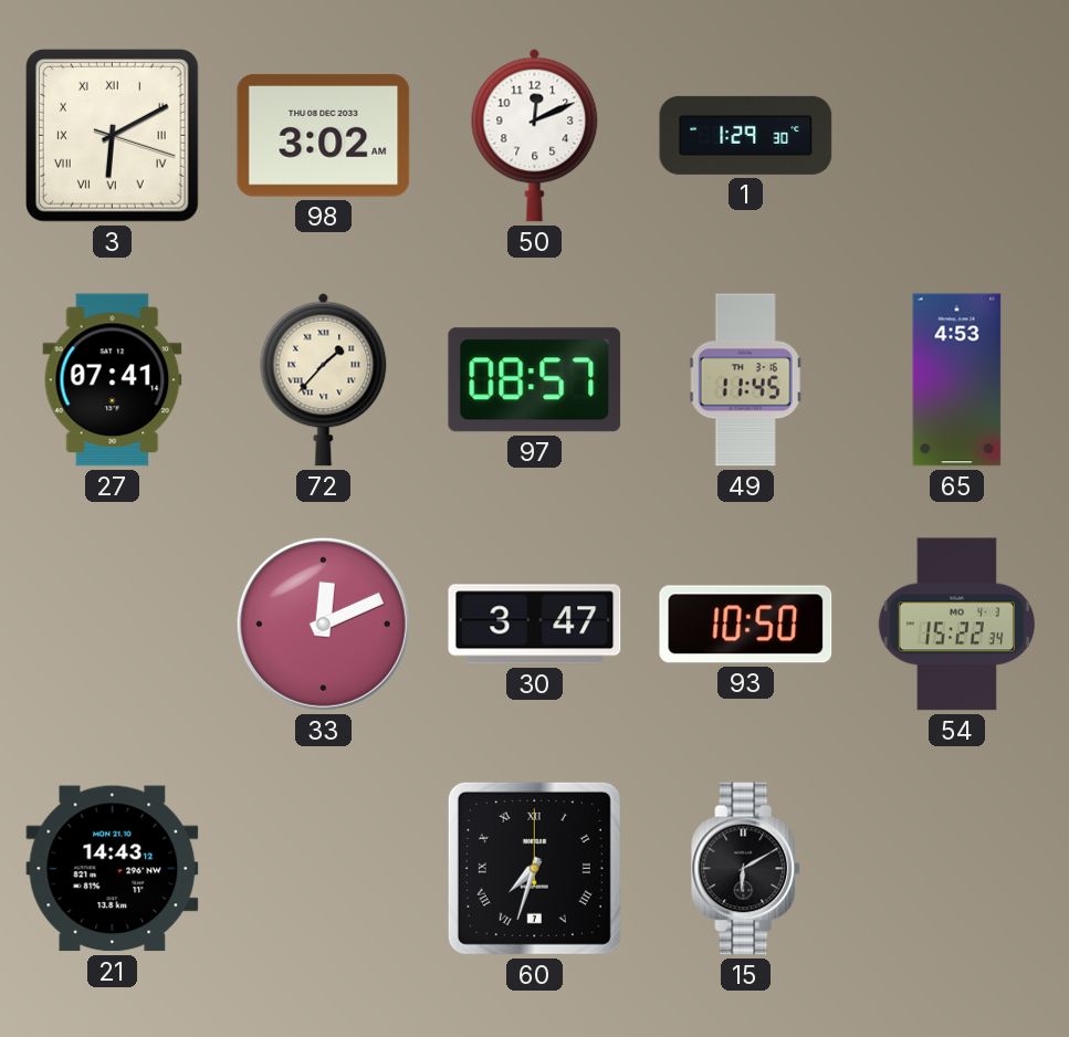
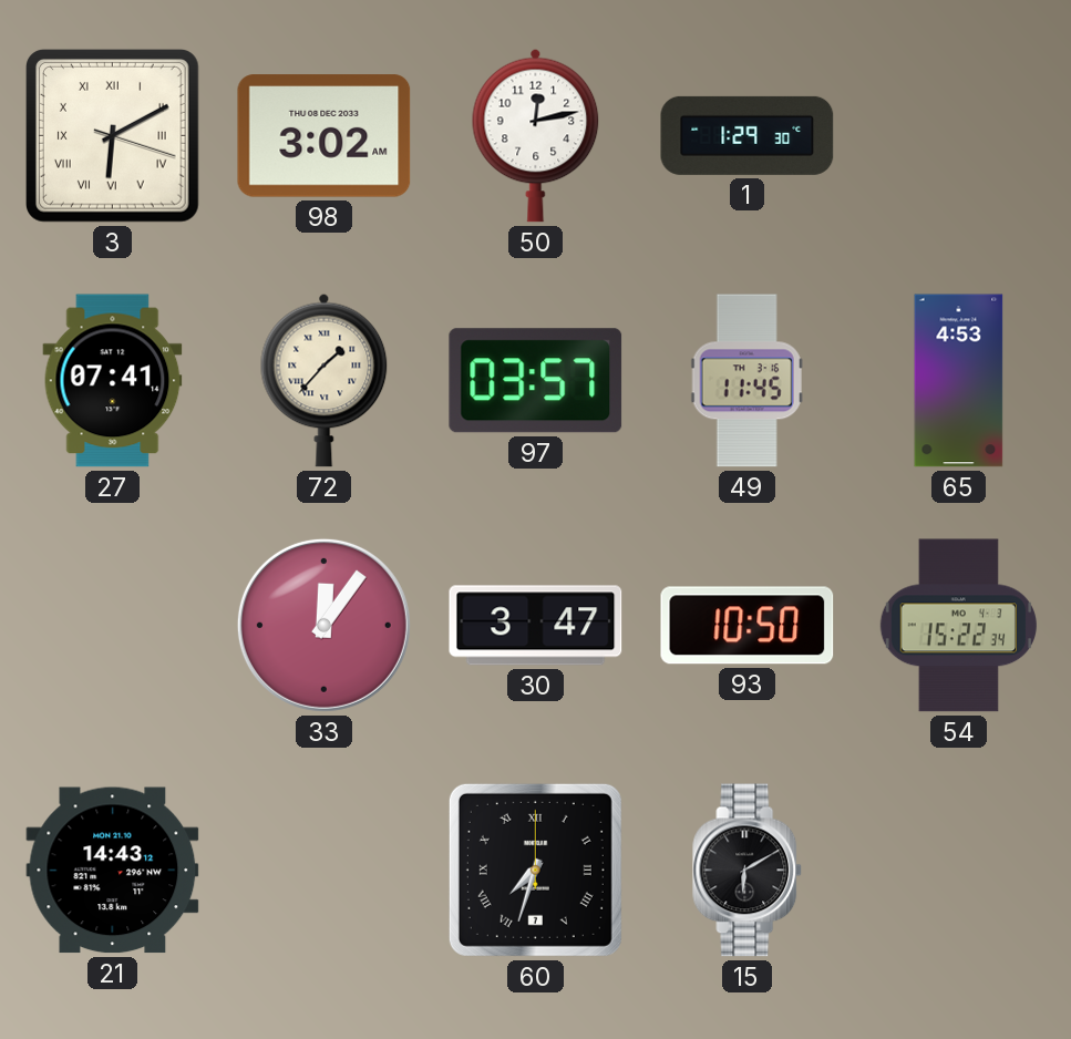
50: 12:11 -> 12:13
97: 08:57 -> 03:57
33: 12:11 -> 12:06
